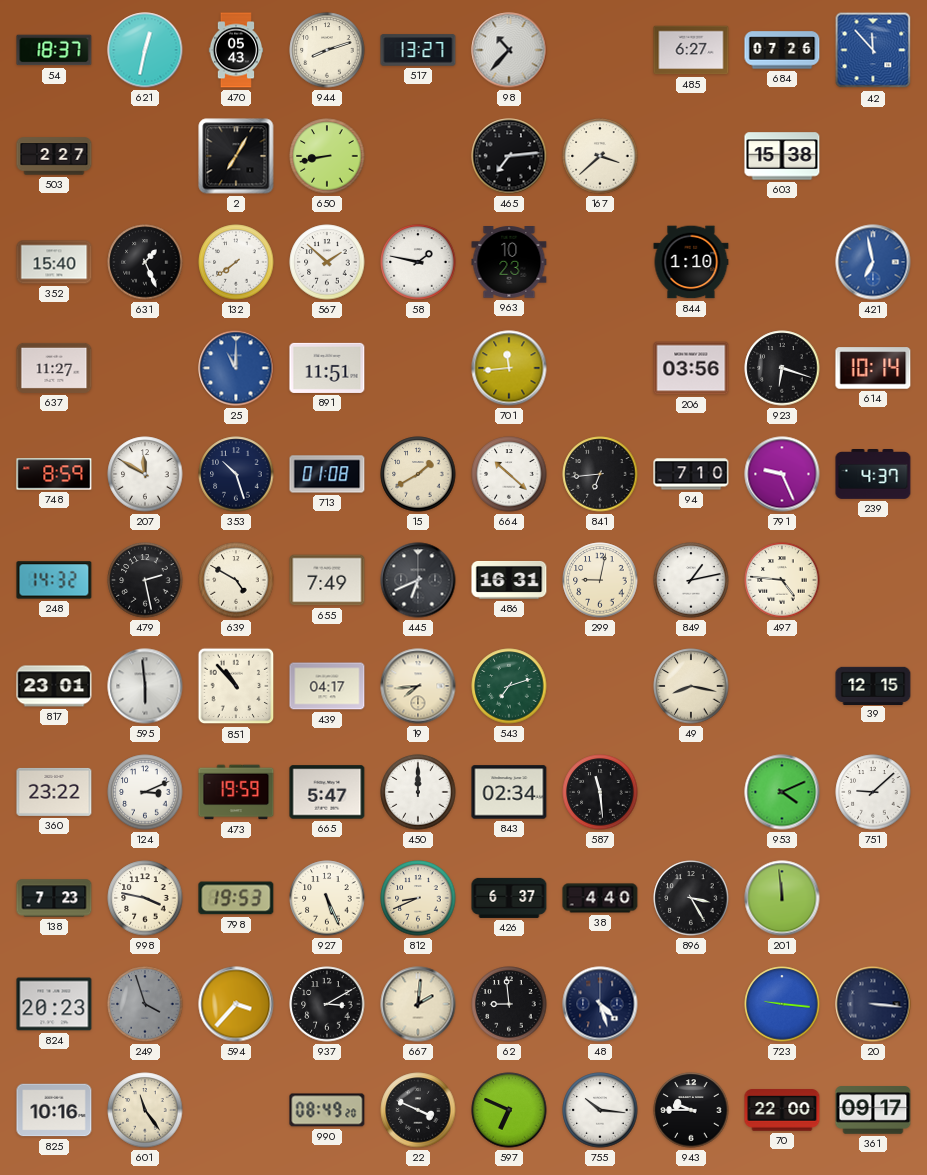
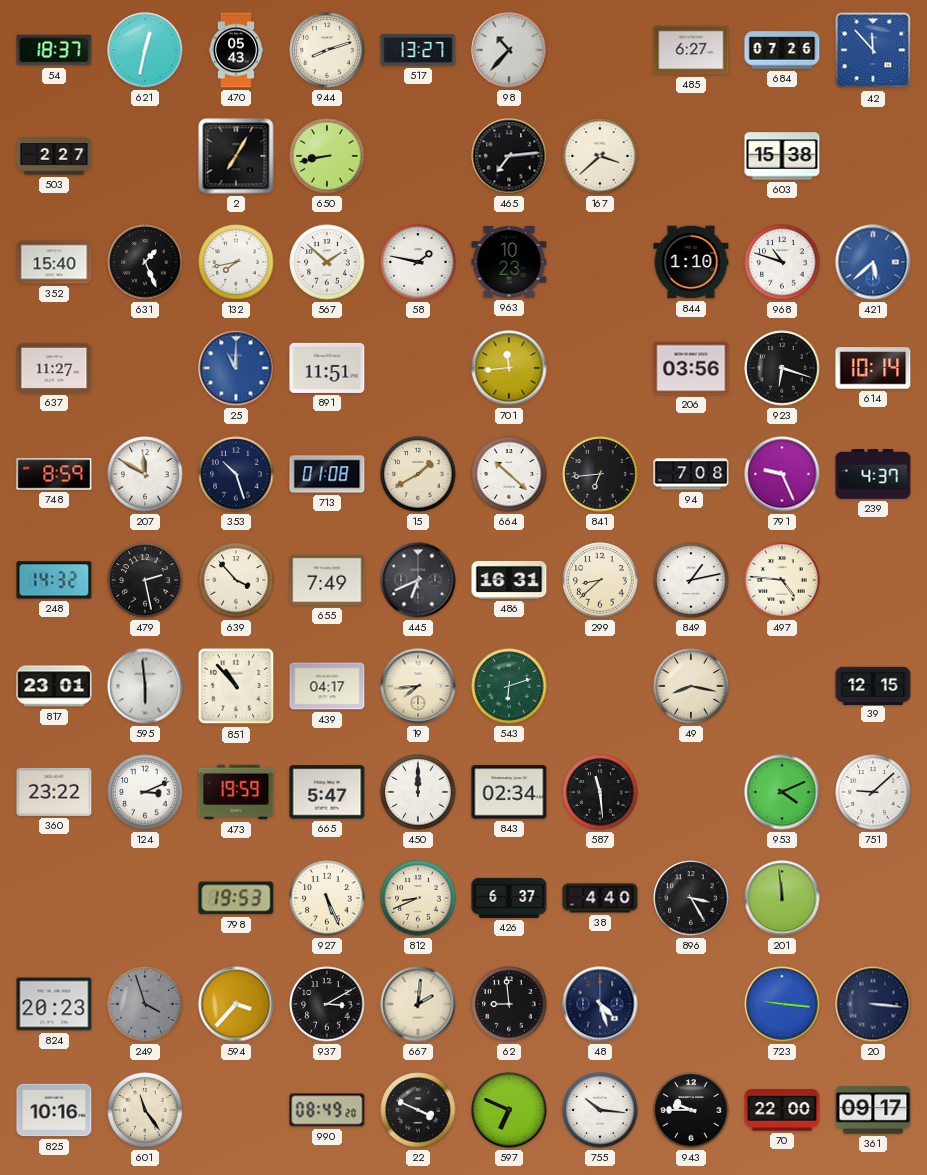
132: 7:39 -> 7:43
968: none -> 10:48
421: 6:58 -> 5:38
94: 7:10 -> 7:08
639: 4:50 -> 3:53
299: 9:02 -> 8:38
543: 7:12 -> 6:12
138: 7:23 -> none
998: 3:47 -> none
